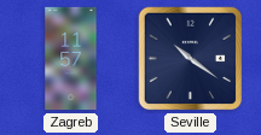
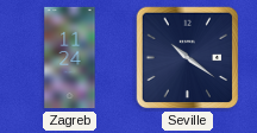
Zagreb: 11:57 -> 11:24
